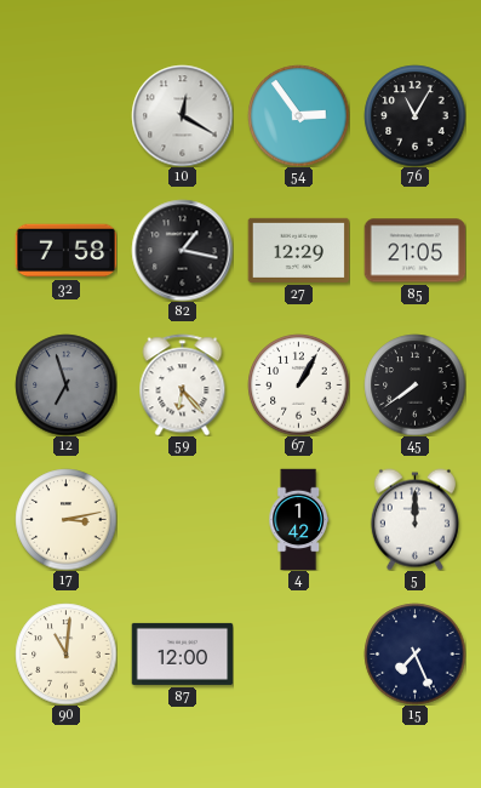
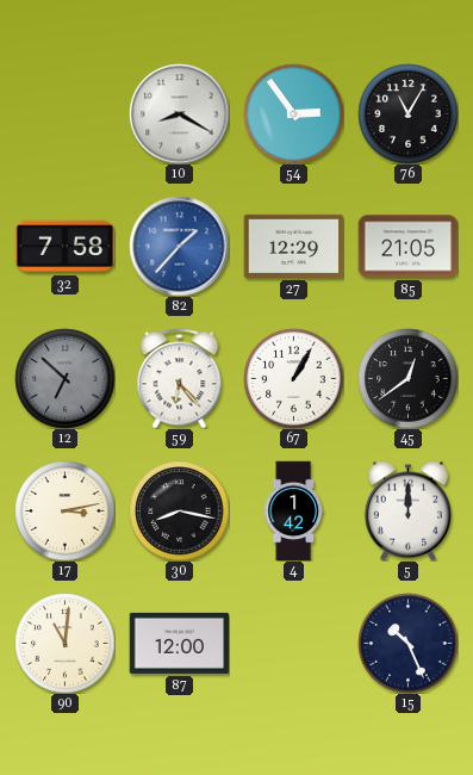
10: 12:20 -> 8:20
82: 1:17 -> 1:37
82 dial: black -> blue
12: 6:57 -> 6:52
45: 7:39 -> 12:39
30: none -> 8:17
15: 7:26 -> 10:26
